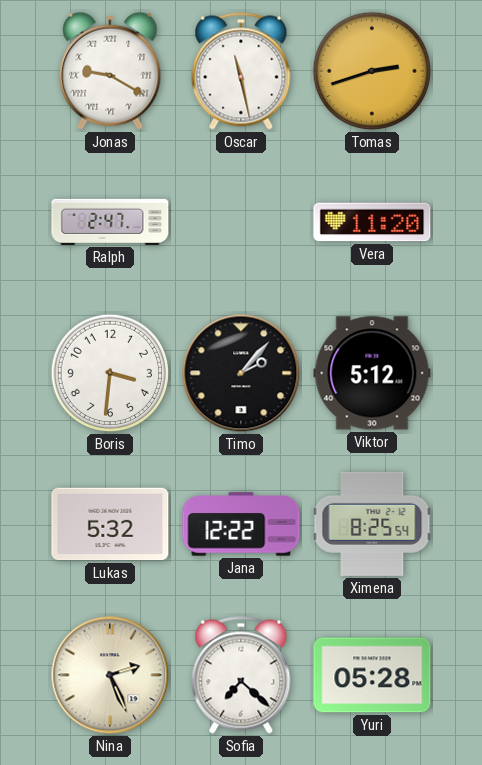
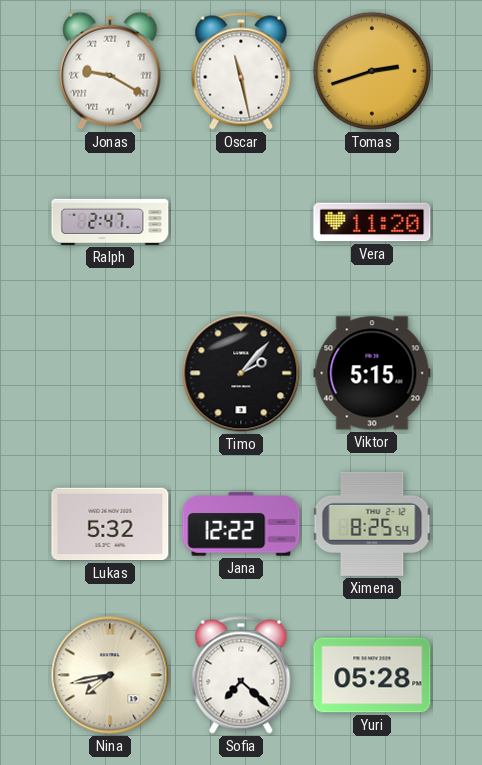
Boris: 3:31 -> none
Viktor: 5:12 -> 5:15
Nina: 2:26 -> 7:43
